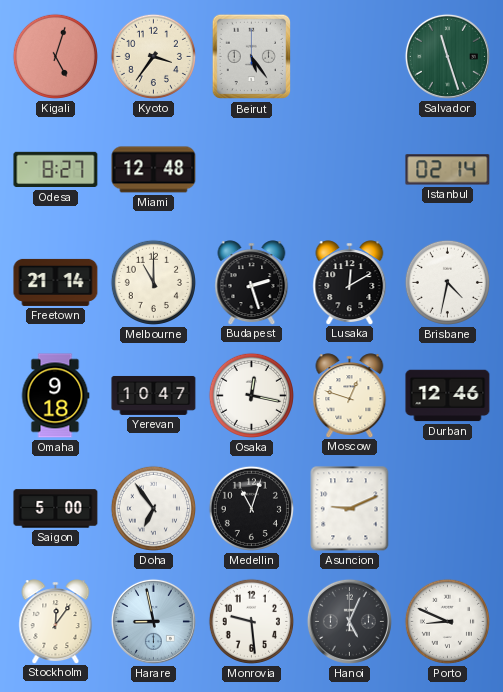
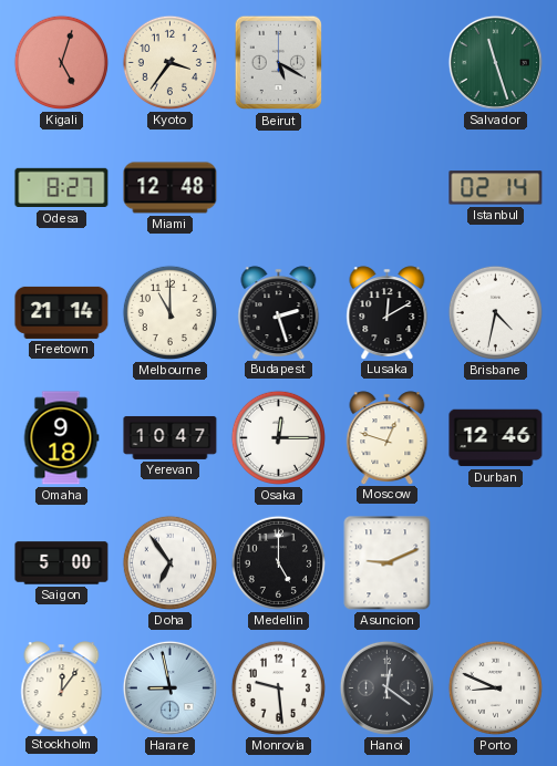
Beirut: 5:24 -> 5:20
Osaka: 12:17 -> 12:15
Medellin: 11:03 -> 5:00
Hanoi: 5:04 -> 12:21
